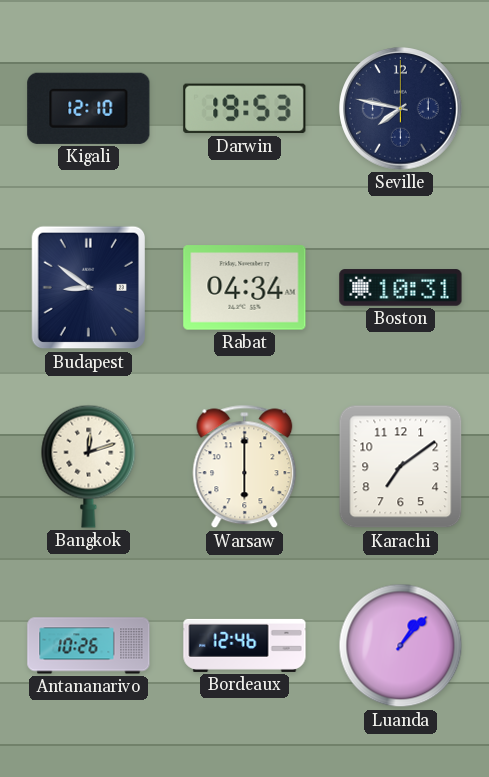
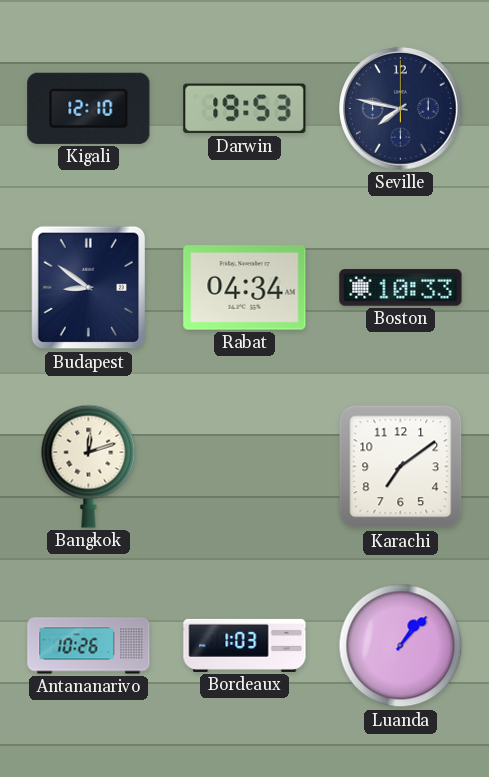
Boston: 10:31 -> 10:33
Warsaw: 6:00 -> none
Bordeaux: 12:46 -> 1:03
